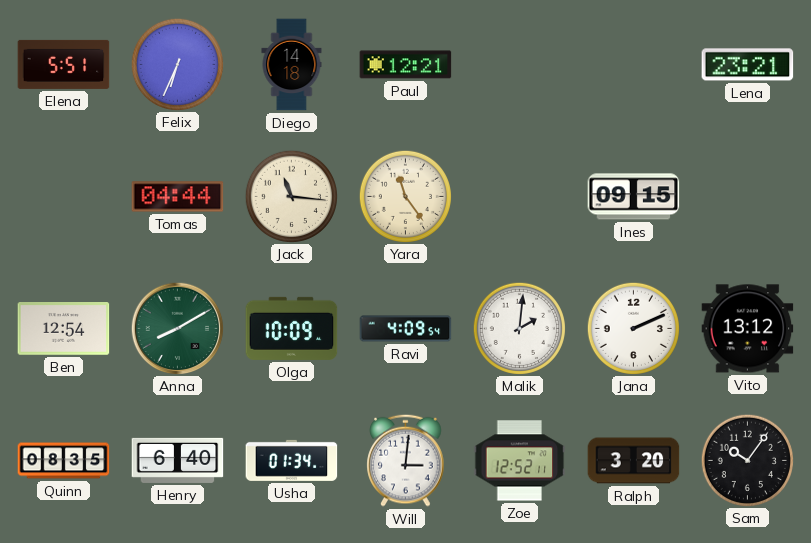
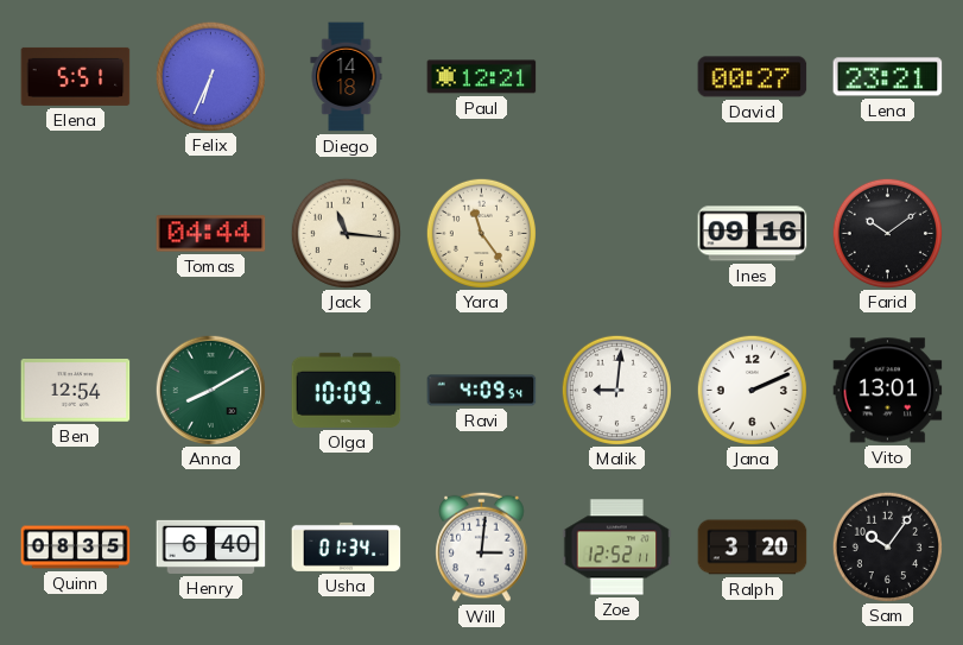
David: none -> 00:27
Ines: 09:15 -> 09:16
Farid: none -> 10:09
Malik: 2:01 -> 9:01
Vito: 13:12 -> 13:01
